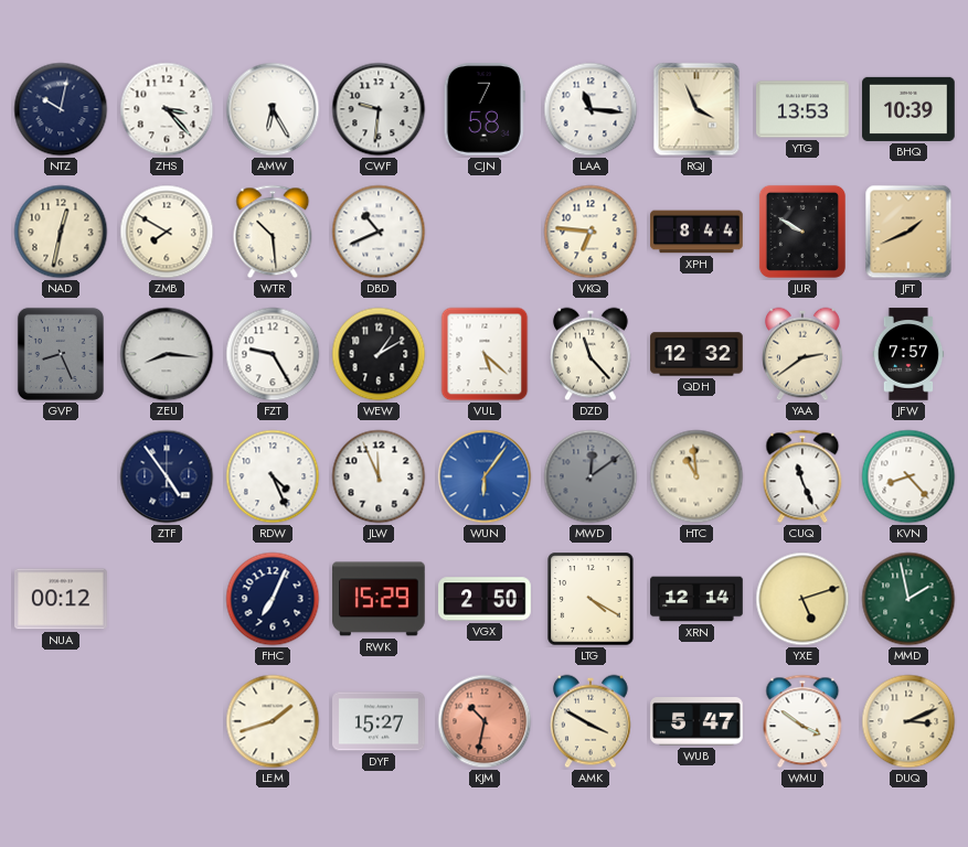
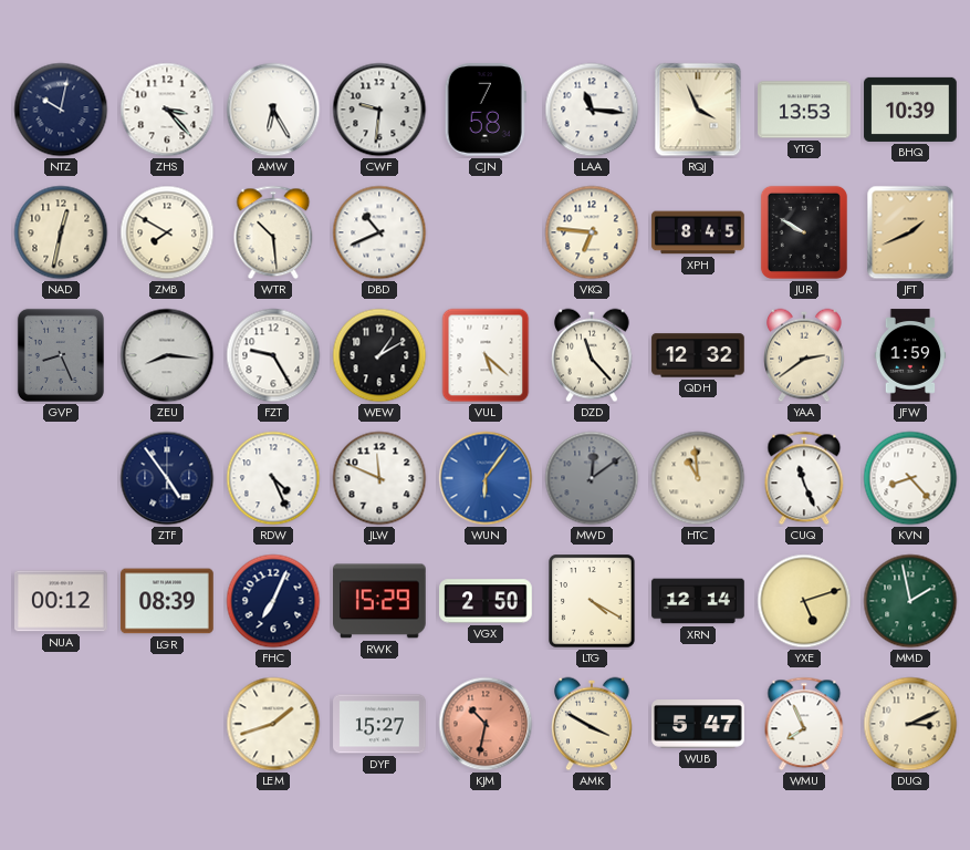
XPH: 8:44 -> 8:45
JFW: 7:57 -> 1:59
JLW: 11:56 -> 11:49
LGR: none -> 08:39
WMU: 3:51 -> 7:56
